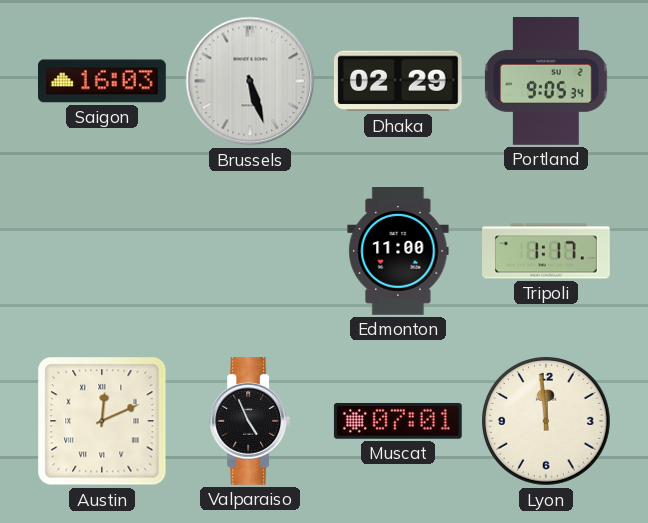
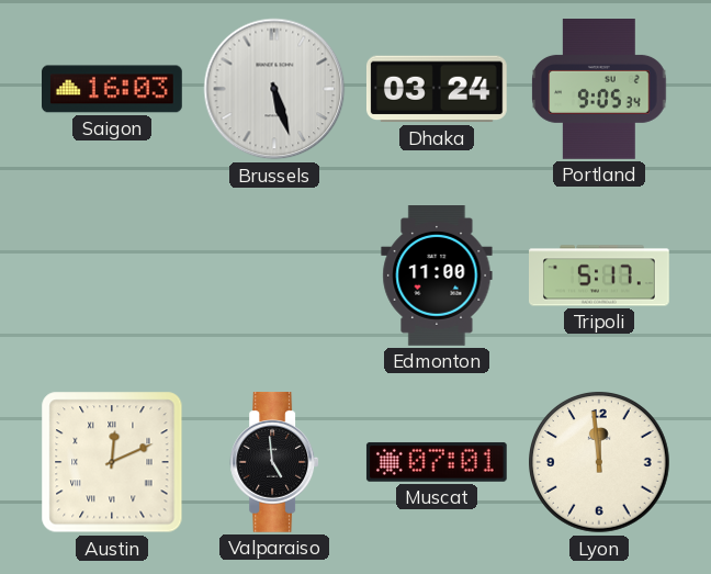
Dhaka: 02:29 -> 03:24
Tripoli: 1:17 -> 5:17
Valparaiso: 4:56 -> 4:59
